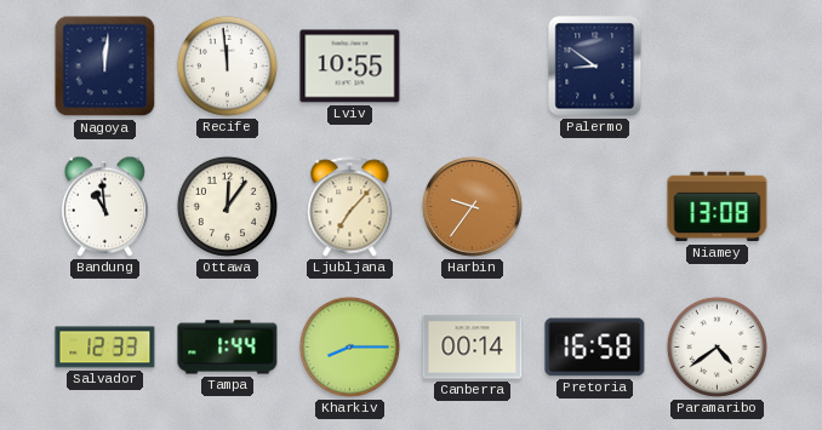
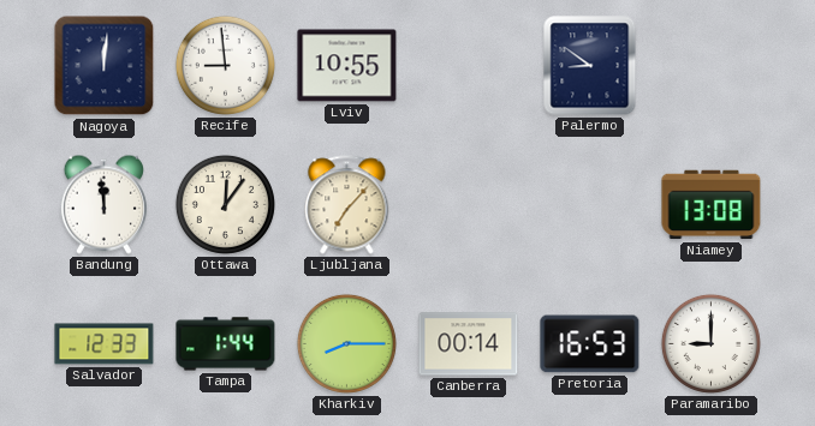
Recife: 11:59 -> 8:59
Bandung: 10:59 -> 11:59
Harbin: 9:36 -> none
Pretoria: 16:58 -> 16:53
Paramaribo: 4:39 -> 9:00
